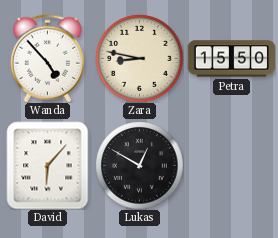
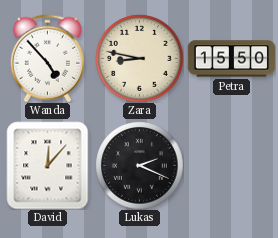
David: 6:07 -> 12:07
Lukas: 12:50 -> 2:19
